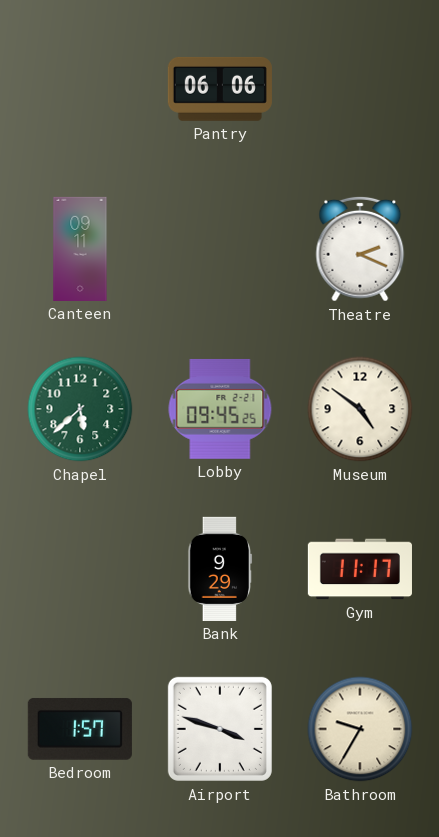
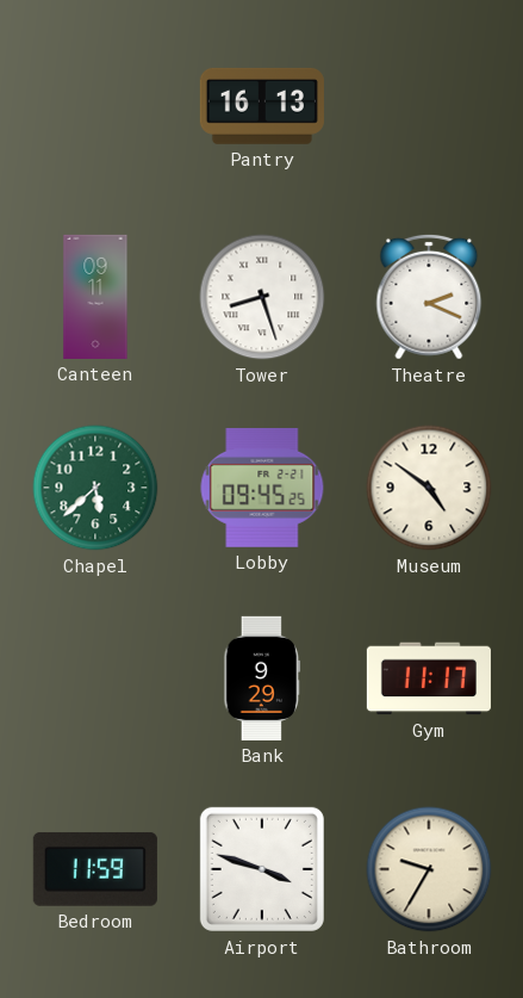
Pantry: 06:06 -> 16:13
Tower: none -> 8:27
Bedroom: 1:57 -> 11:59
